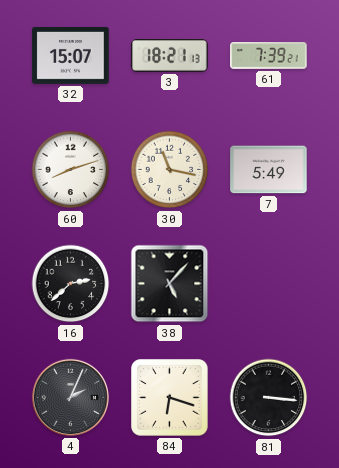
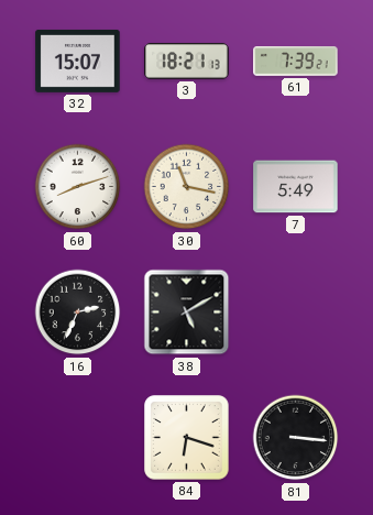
16: 2:38 -> 2:34
38: 5:07 -> 5:10
4: 2:04 -> none
